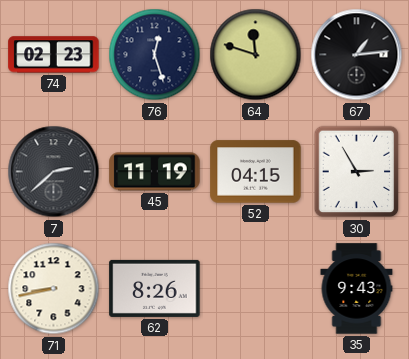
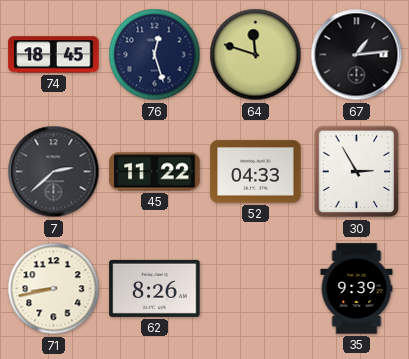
74: 02:23 -> 18:45
45: 11:19 -> 11:22
52: 04:15 -> 04:33
35: 9:43 -> 9:39
